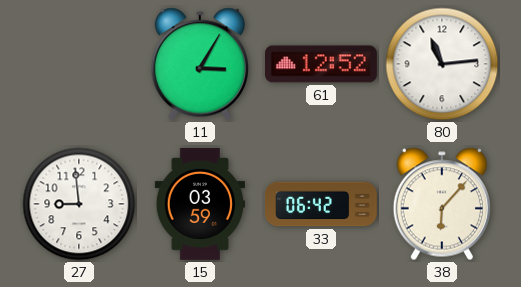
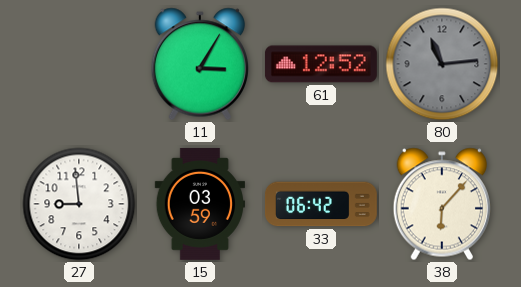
80 dial: white -> grey
